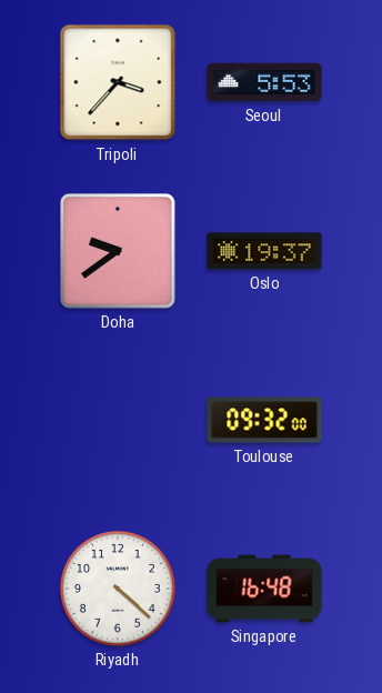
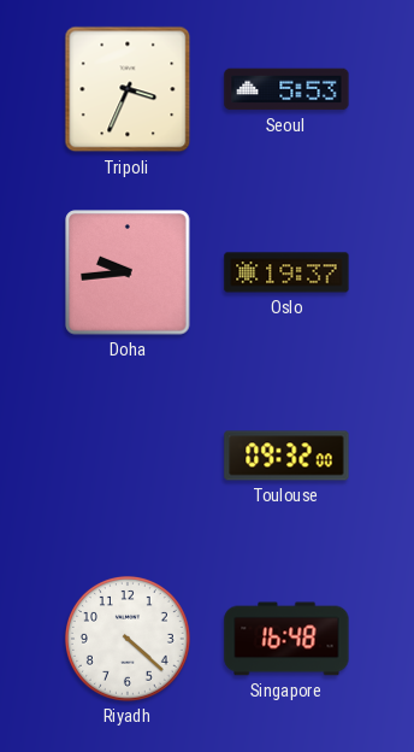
Tripoli: 3:37 -> 3:34
Doha: 9:39 -> 9:44
